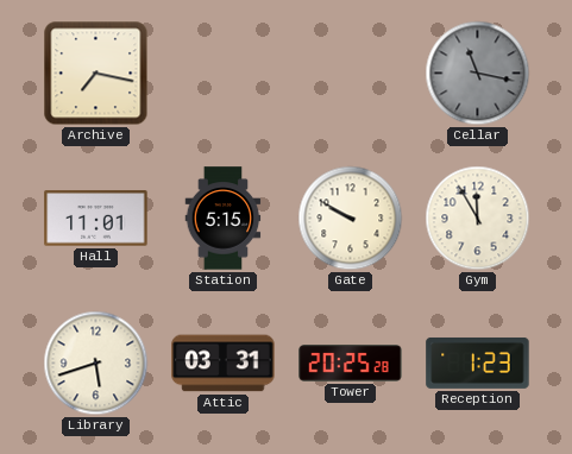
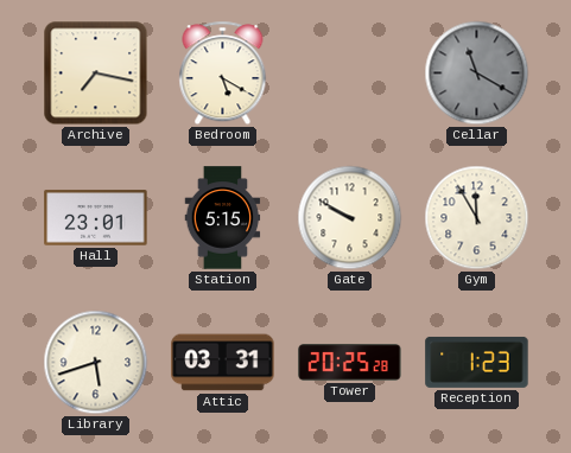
Bedroom: none -> 5:20
Cellar: 11:17 -> 11:20
Hall: 11:01 -> 23:01
